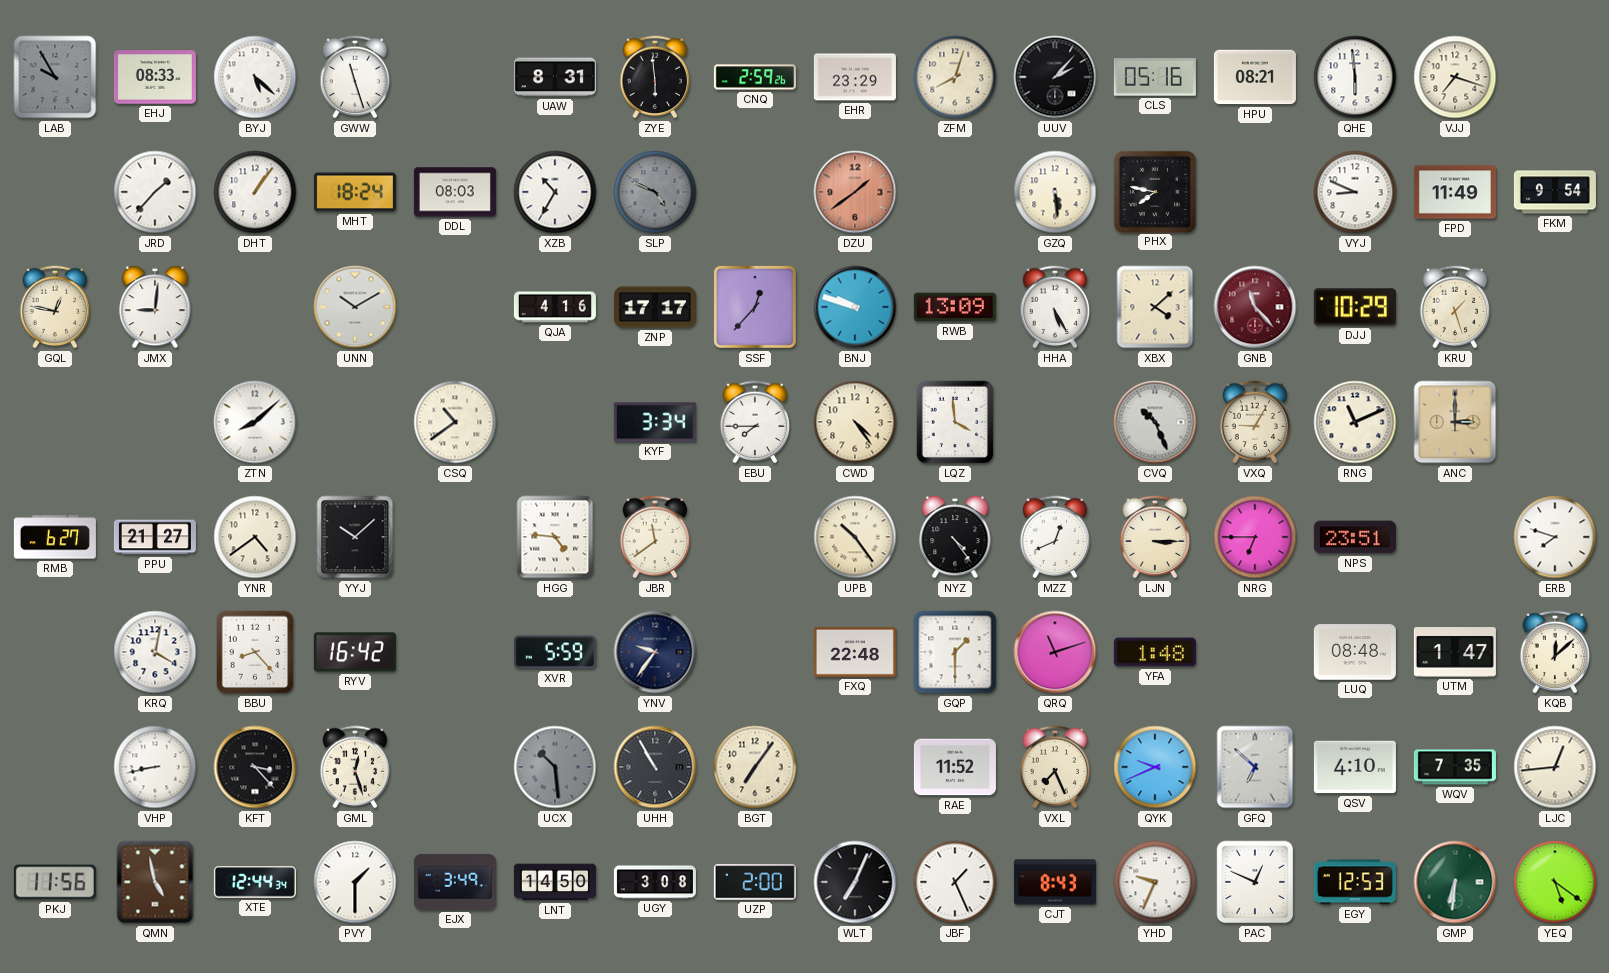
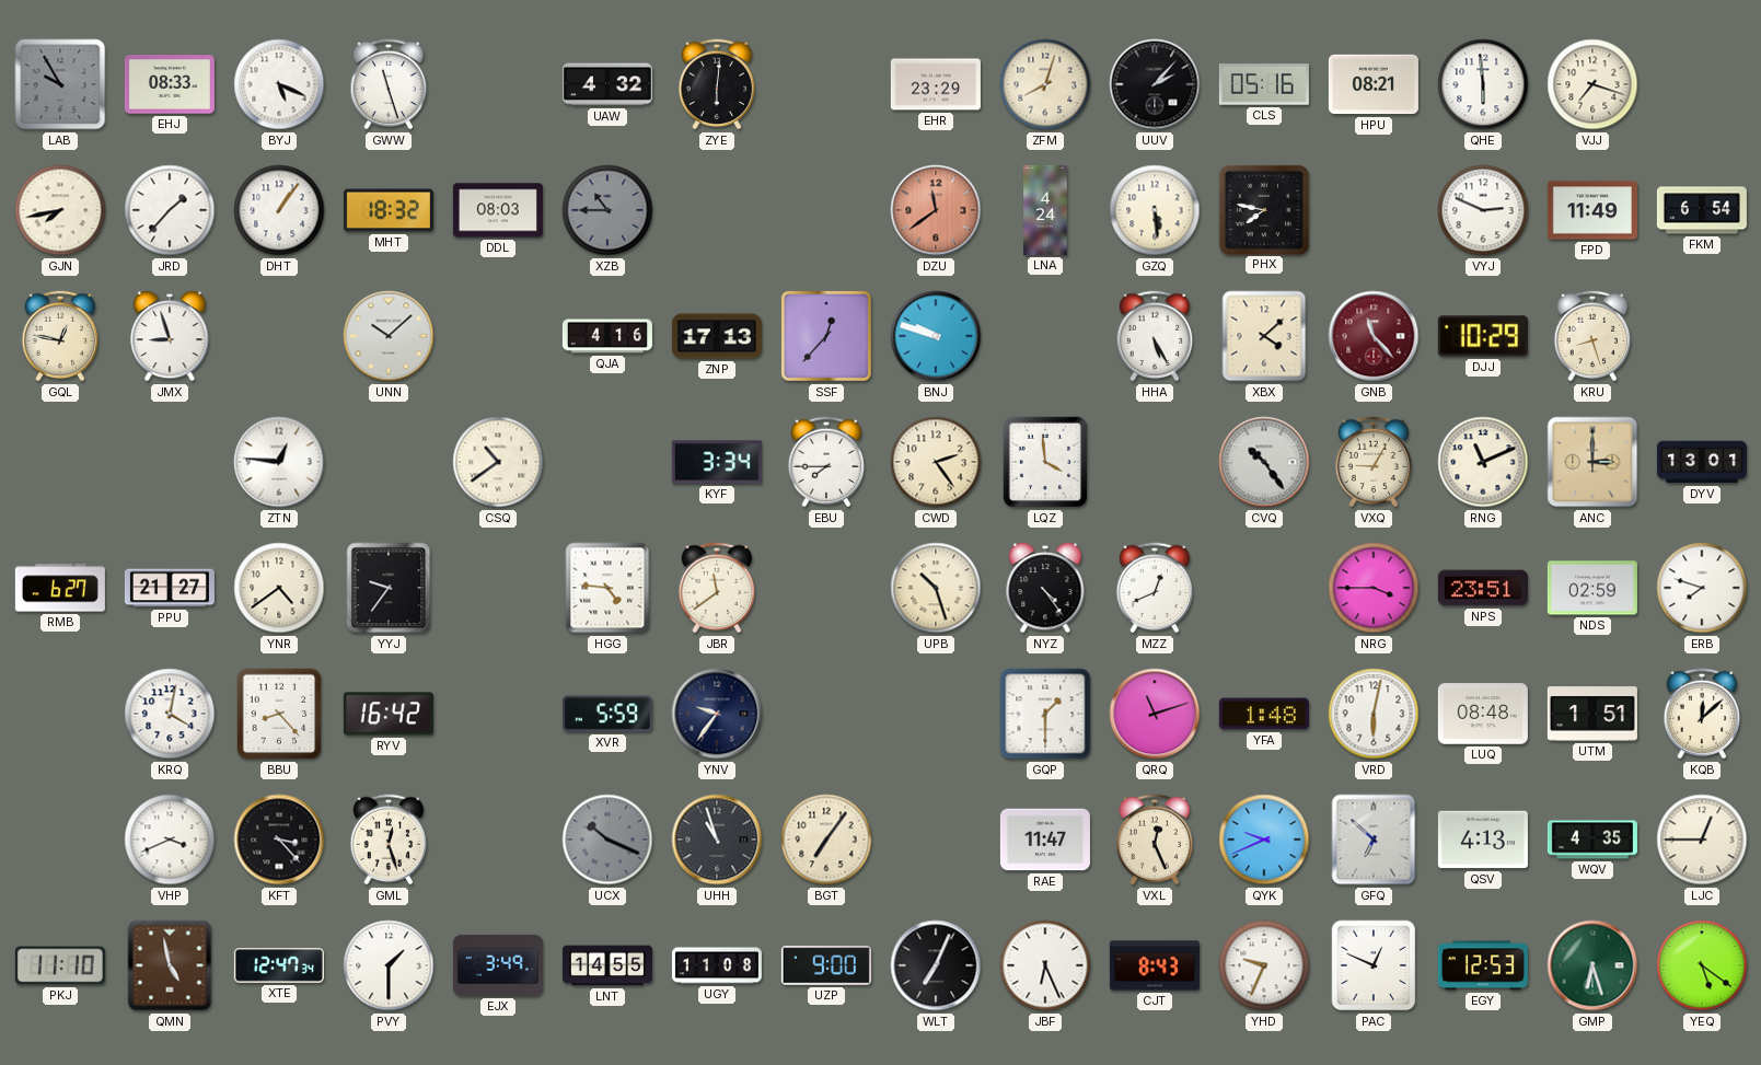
BYJ: 5:22 -> 5:19
UAW: 8:31 -> 4:32
ZYE: 5:59 -> 6:01
CNQ: 2:59 -> none
GJN: none -> 7:43
MHT: 18:24 -> 18:32
XZB: 10:35 -> 10:45
XZB dial: white -> grey
SLP: 4:49 -> none
DZU: 1:39 -> 11:39
LNA: none -> 4:24
VYJ: 8:49 -> 2:49
FKM: 9:54 -> 6:54
JMX: 9:01 -> 8:57
UNN: 10:10 -> 10:08
ZNP: 17:17 -> 17:13
RWB: 13:09 -> none
KRU: 1:27 -> 8:27
ZTN: 8:08 -> 12:46
CWD: 4:24 -> 2:24
CVQ: 10:26 -> 10:24
DYV: none -> 13:01
YYJ: 10:08 -> 9:36
UPB: 10:24 -> 10:27
LJN: 3:15 -> none
NRG: 6:45 -> 3:45
NDS: none -> 02:59
FXQ: 22:48 -> none
VRD: none -> 6:02
UTM: 1:47 -> 1:51
VHP: 8:43 -> 3:41
UCX: 10:29 -> 10:19
UHH: 10:55 -> 10:57
RAE: 11:52 -> 11:47
VXL: 7:26 -> 12:26
QSV: 4:10 -> 4:13
WQV: 7:35 -> 4:35
LJC: 12:44 -> 12:45
PKJ: 11:56 -> 11:10
XTE: 12:44 -> 12:47
LNT: 14:50 -> 14:55
UGY: 3:08 -> 11:08
UZP: 2:00 -> 9:00
JBF: 1:26 -> 6:26
GMP: 6:31 -> 6:27
